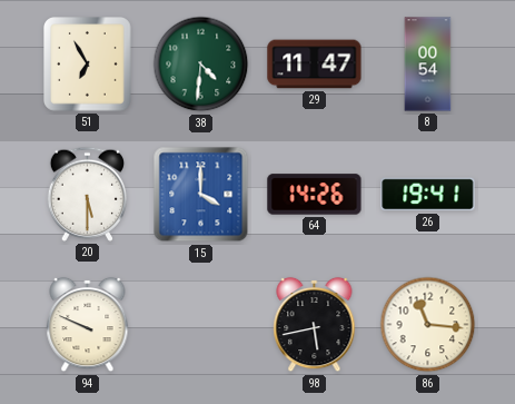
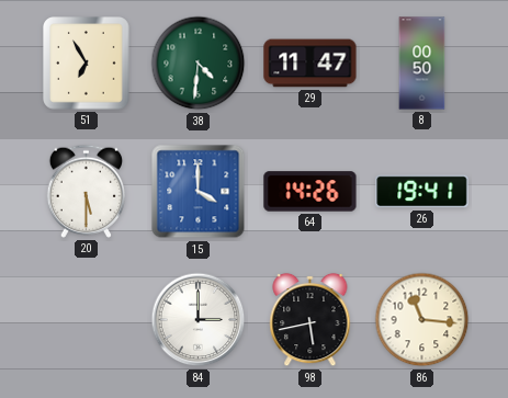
8: 00:54 -> 00:50
94: 9:49 -> none
84: none -> 3:00
